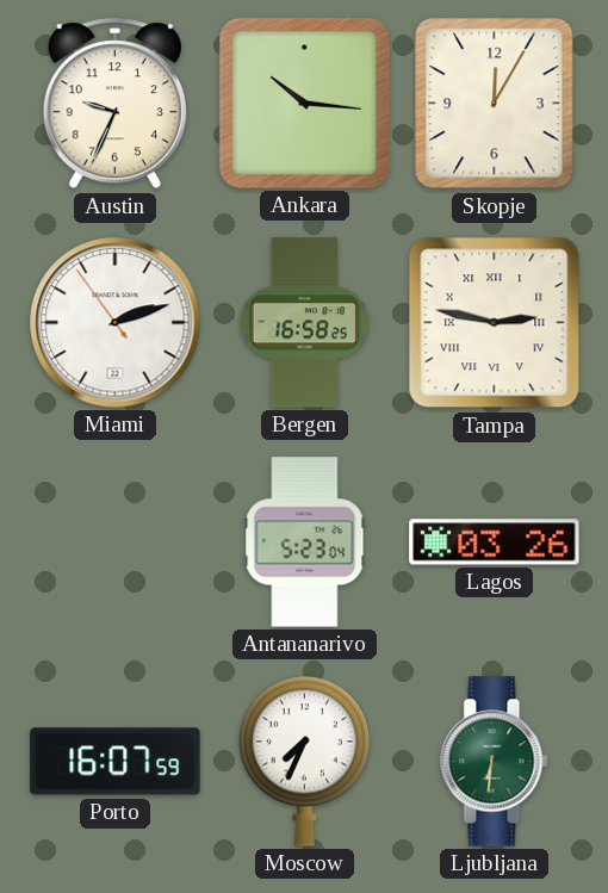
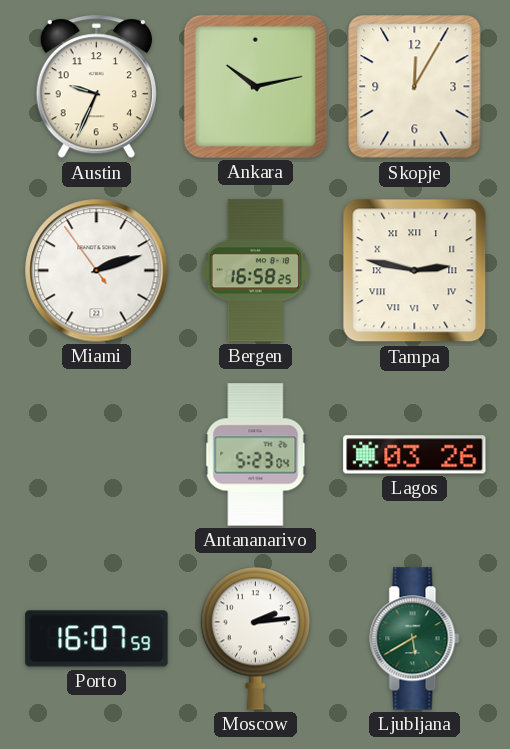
Ankara: 10:16 -> 10:13
Moscow: 7:34 -> 2:14
Ljubljana: 6:31 -> 5:40
